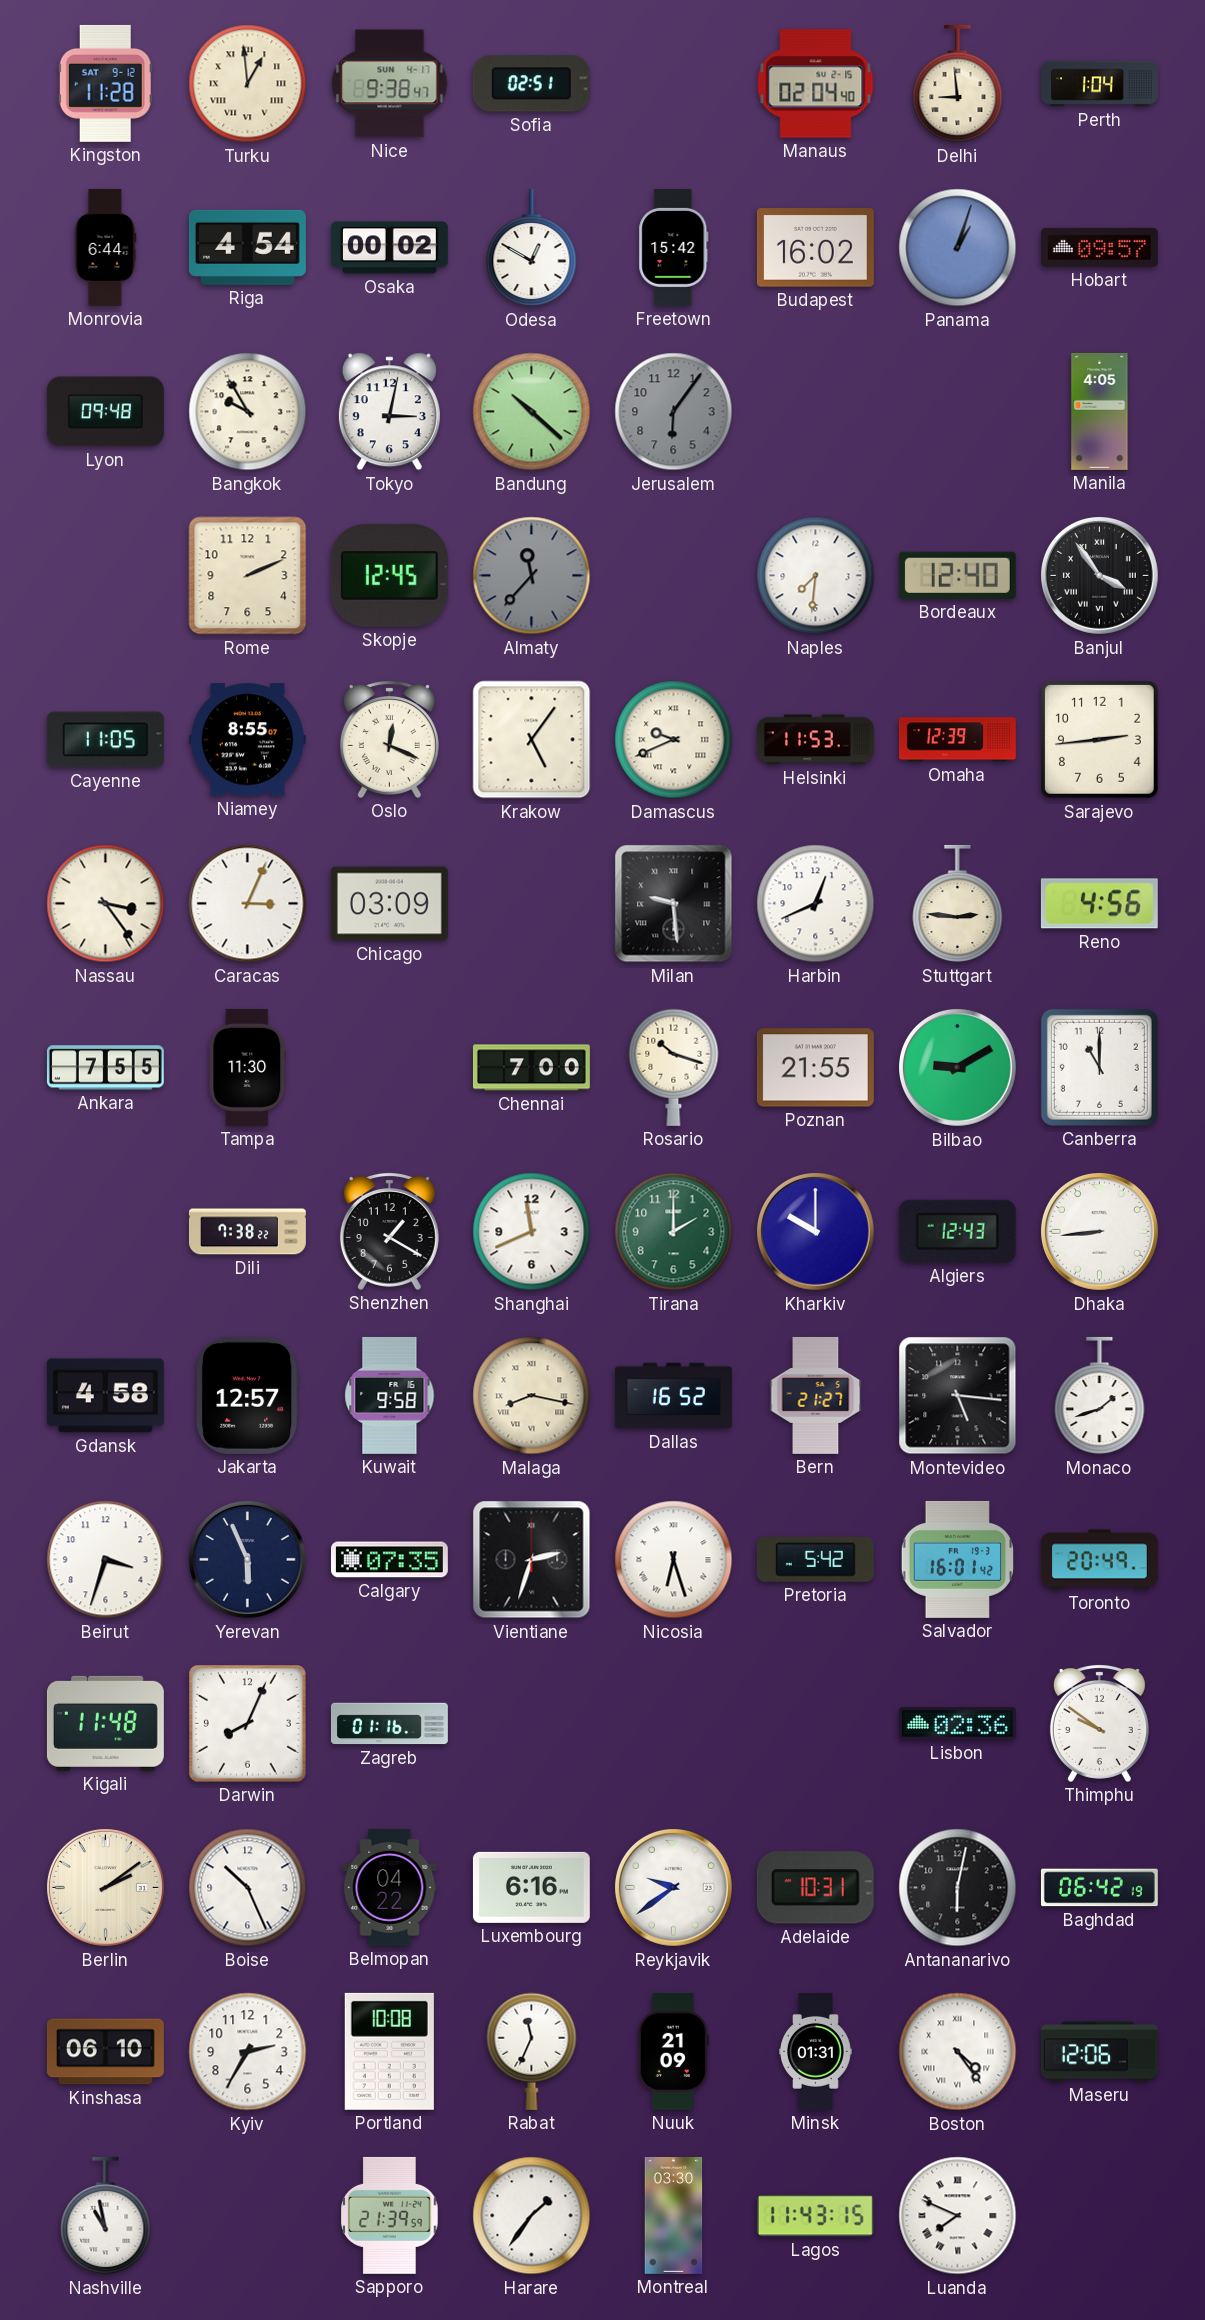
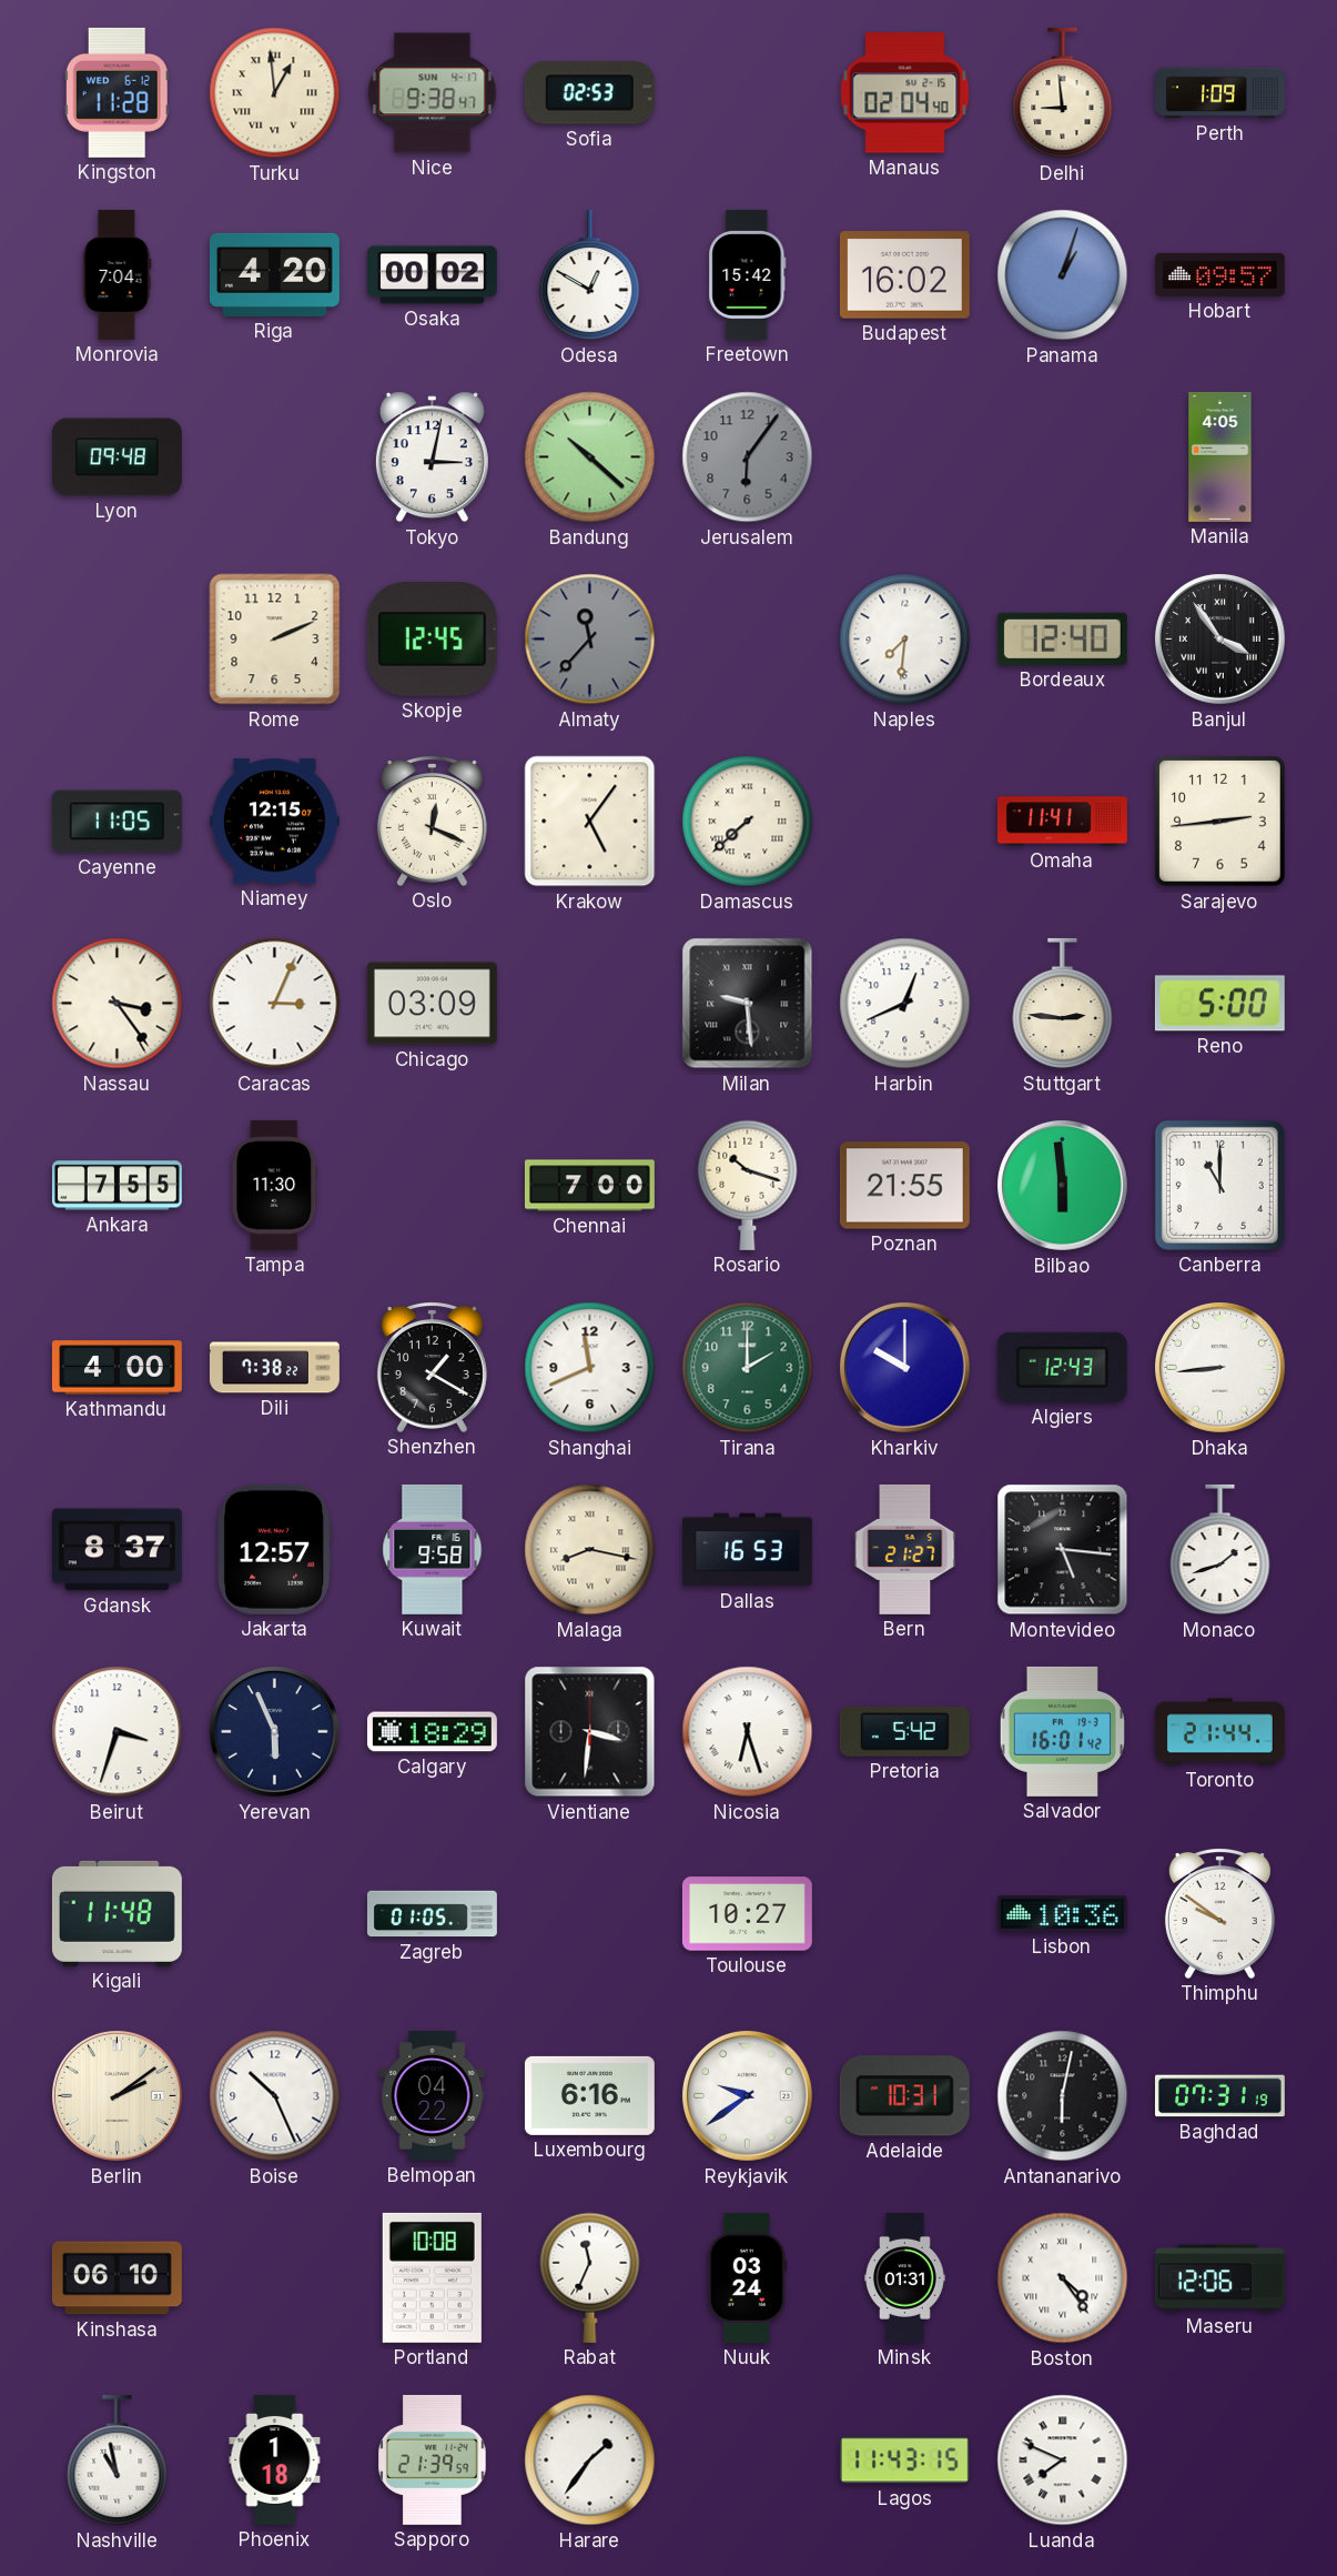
Kingston date: SAT 9-12 -> WED 6-12
Sofia: 02:51 -> 02:53
Perth: 1:04 -> 1:09
Monrovia: 6:44 -> 7:04
Riga: 4:54 -> 4:20
Bangkok: 9:55 -> none
Niamey: 8:55 -> 12:15
Damascus: 9:41 -> 7:38
Helsinki: 11:53 -> none
Omaha: 12:39 -> 11:41
Reno: 4:56 -> 5:00
Bilbao: 9:10 -> 5:59
Kathmandu: none -> 4:00
Gdansk: 4:58 -> 8:37
Dallas: 16:52 -> 16:53
Calgary: 07:35 -> 18:29
Vientiane: 2:33 -> 3:31
Toronto: 20:49 -> 21:44
Darwin: 8:04 -> none
Zagreb: 01:16 -> 01:05
Toulouse: none -> 10:27
Lisbon: 02:36 -> 10:36
Baghdad: 06:42 -> 07:31
Kyiv: 2:35 -> none
Nuuk: 21:09 -> 03:24
Phoenix: none -> 1:18
Montreal: 03:30 -> none
